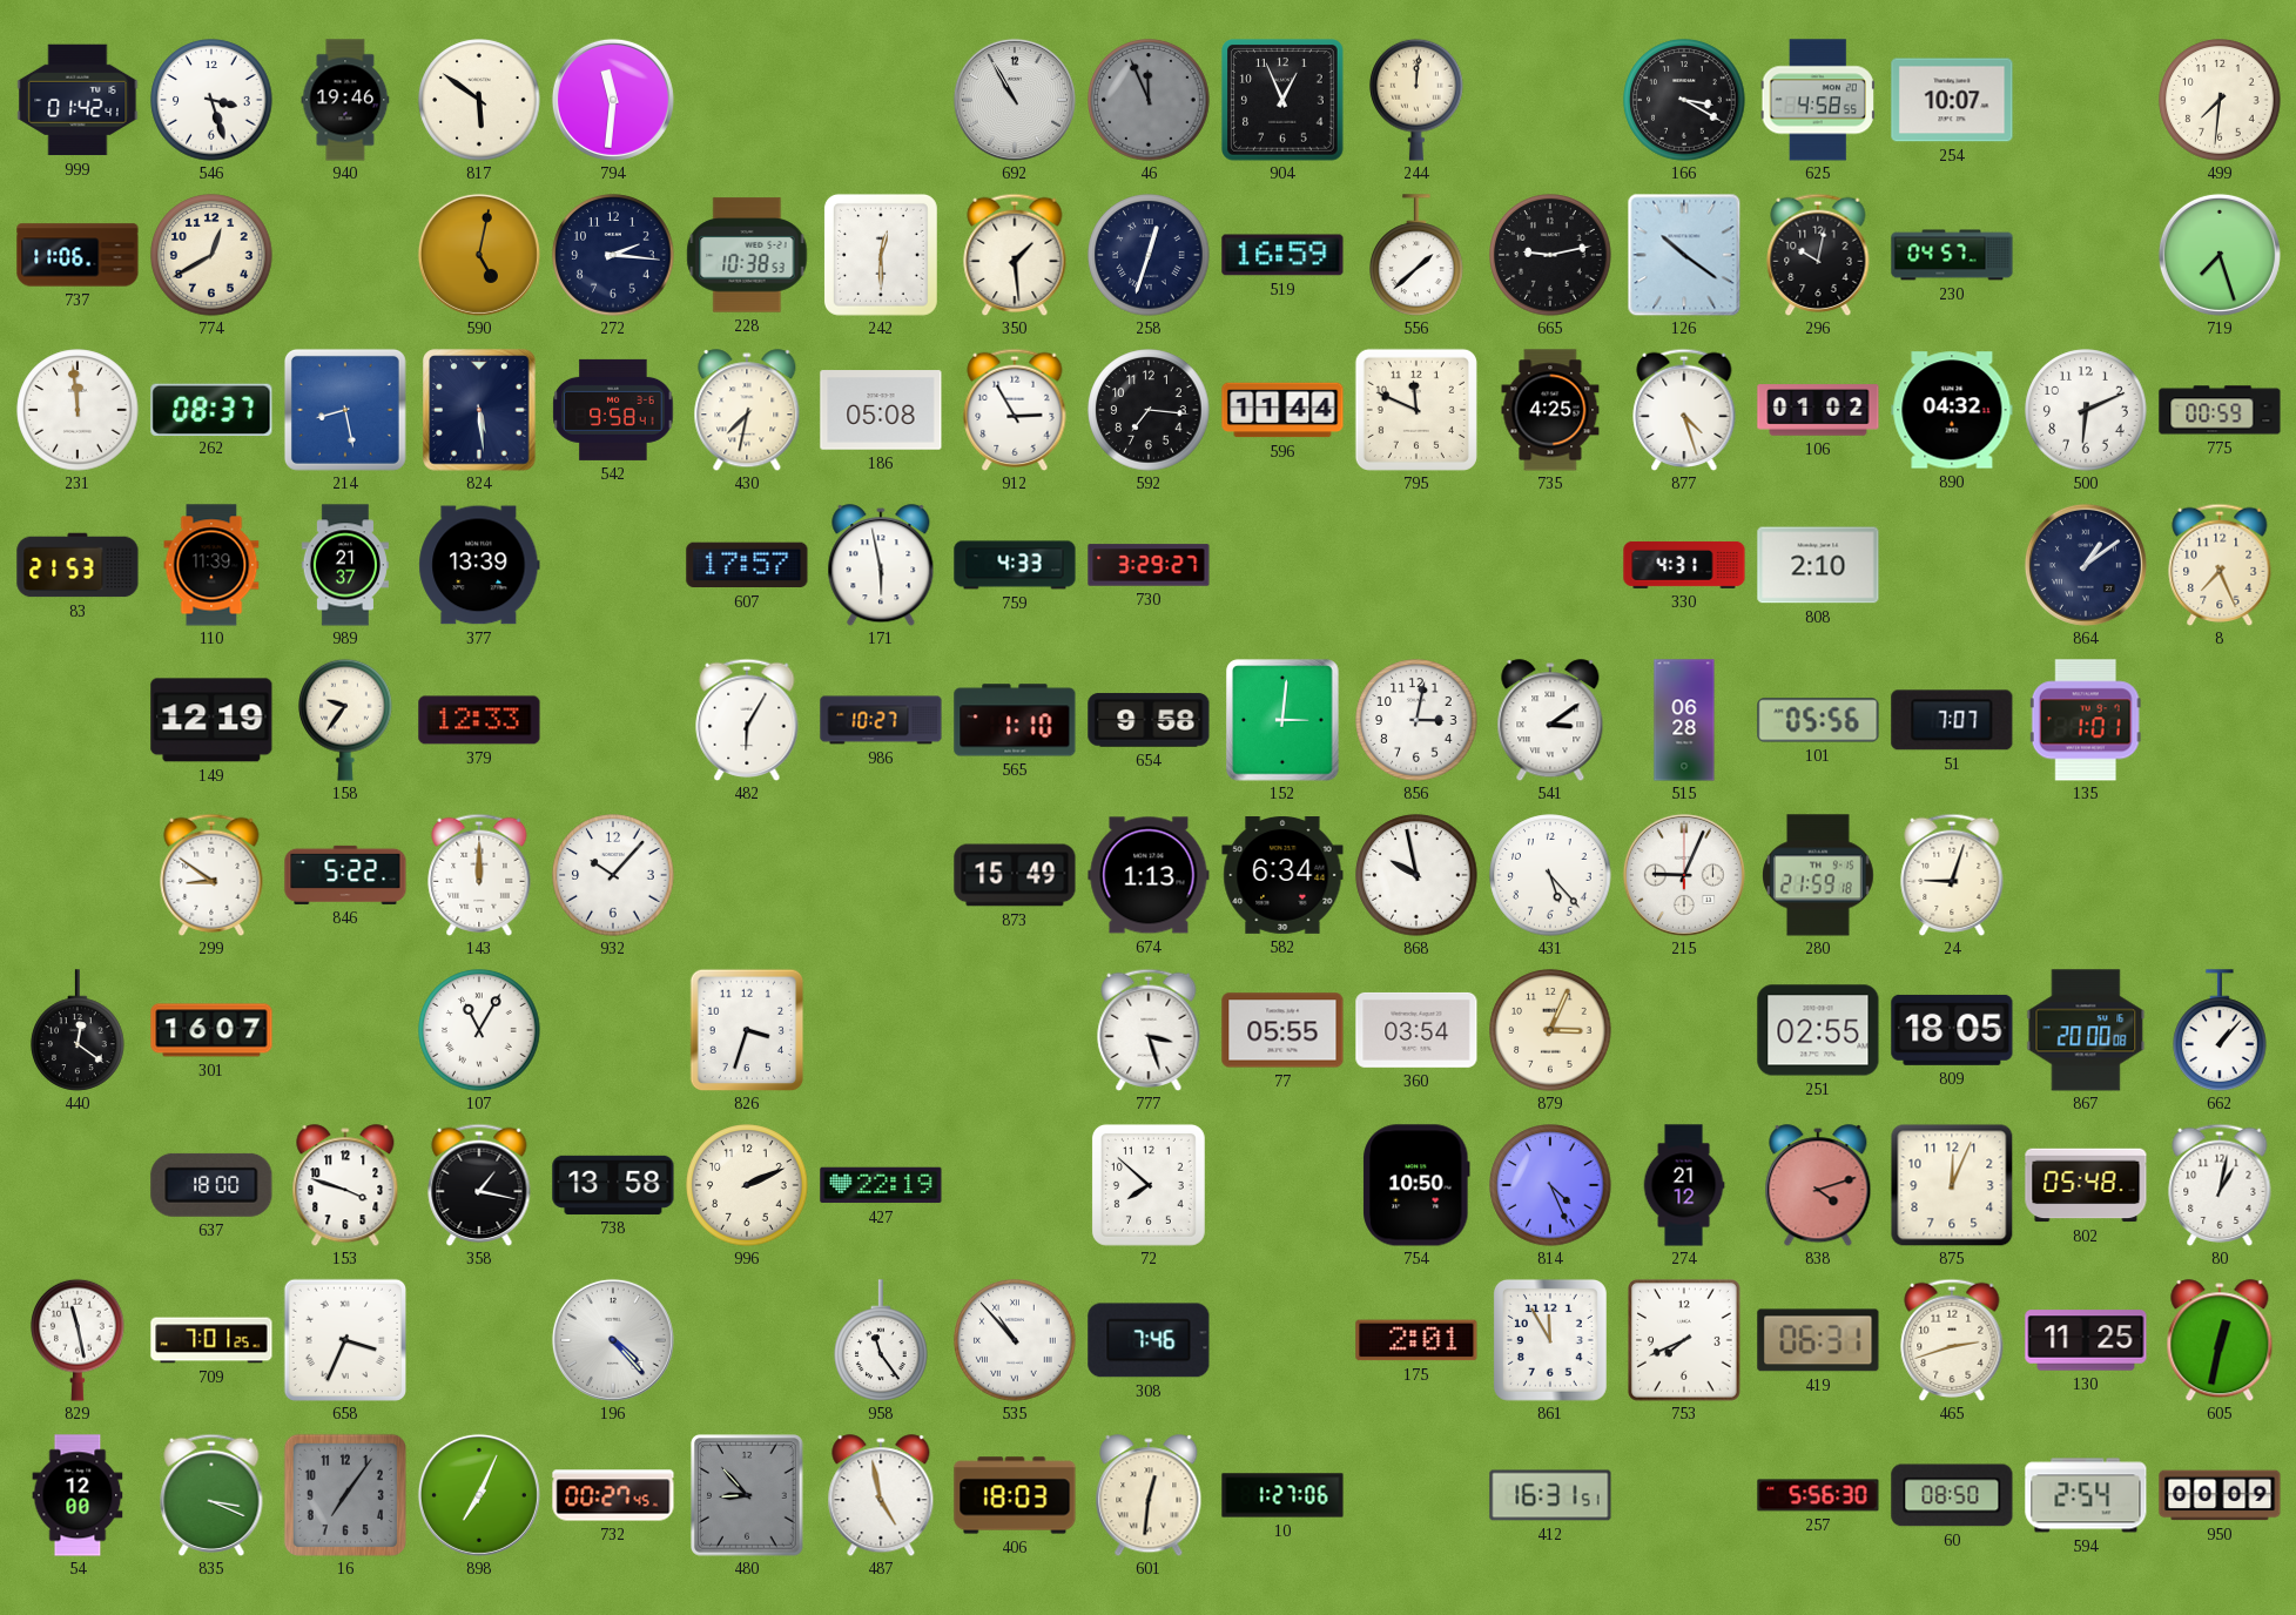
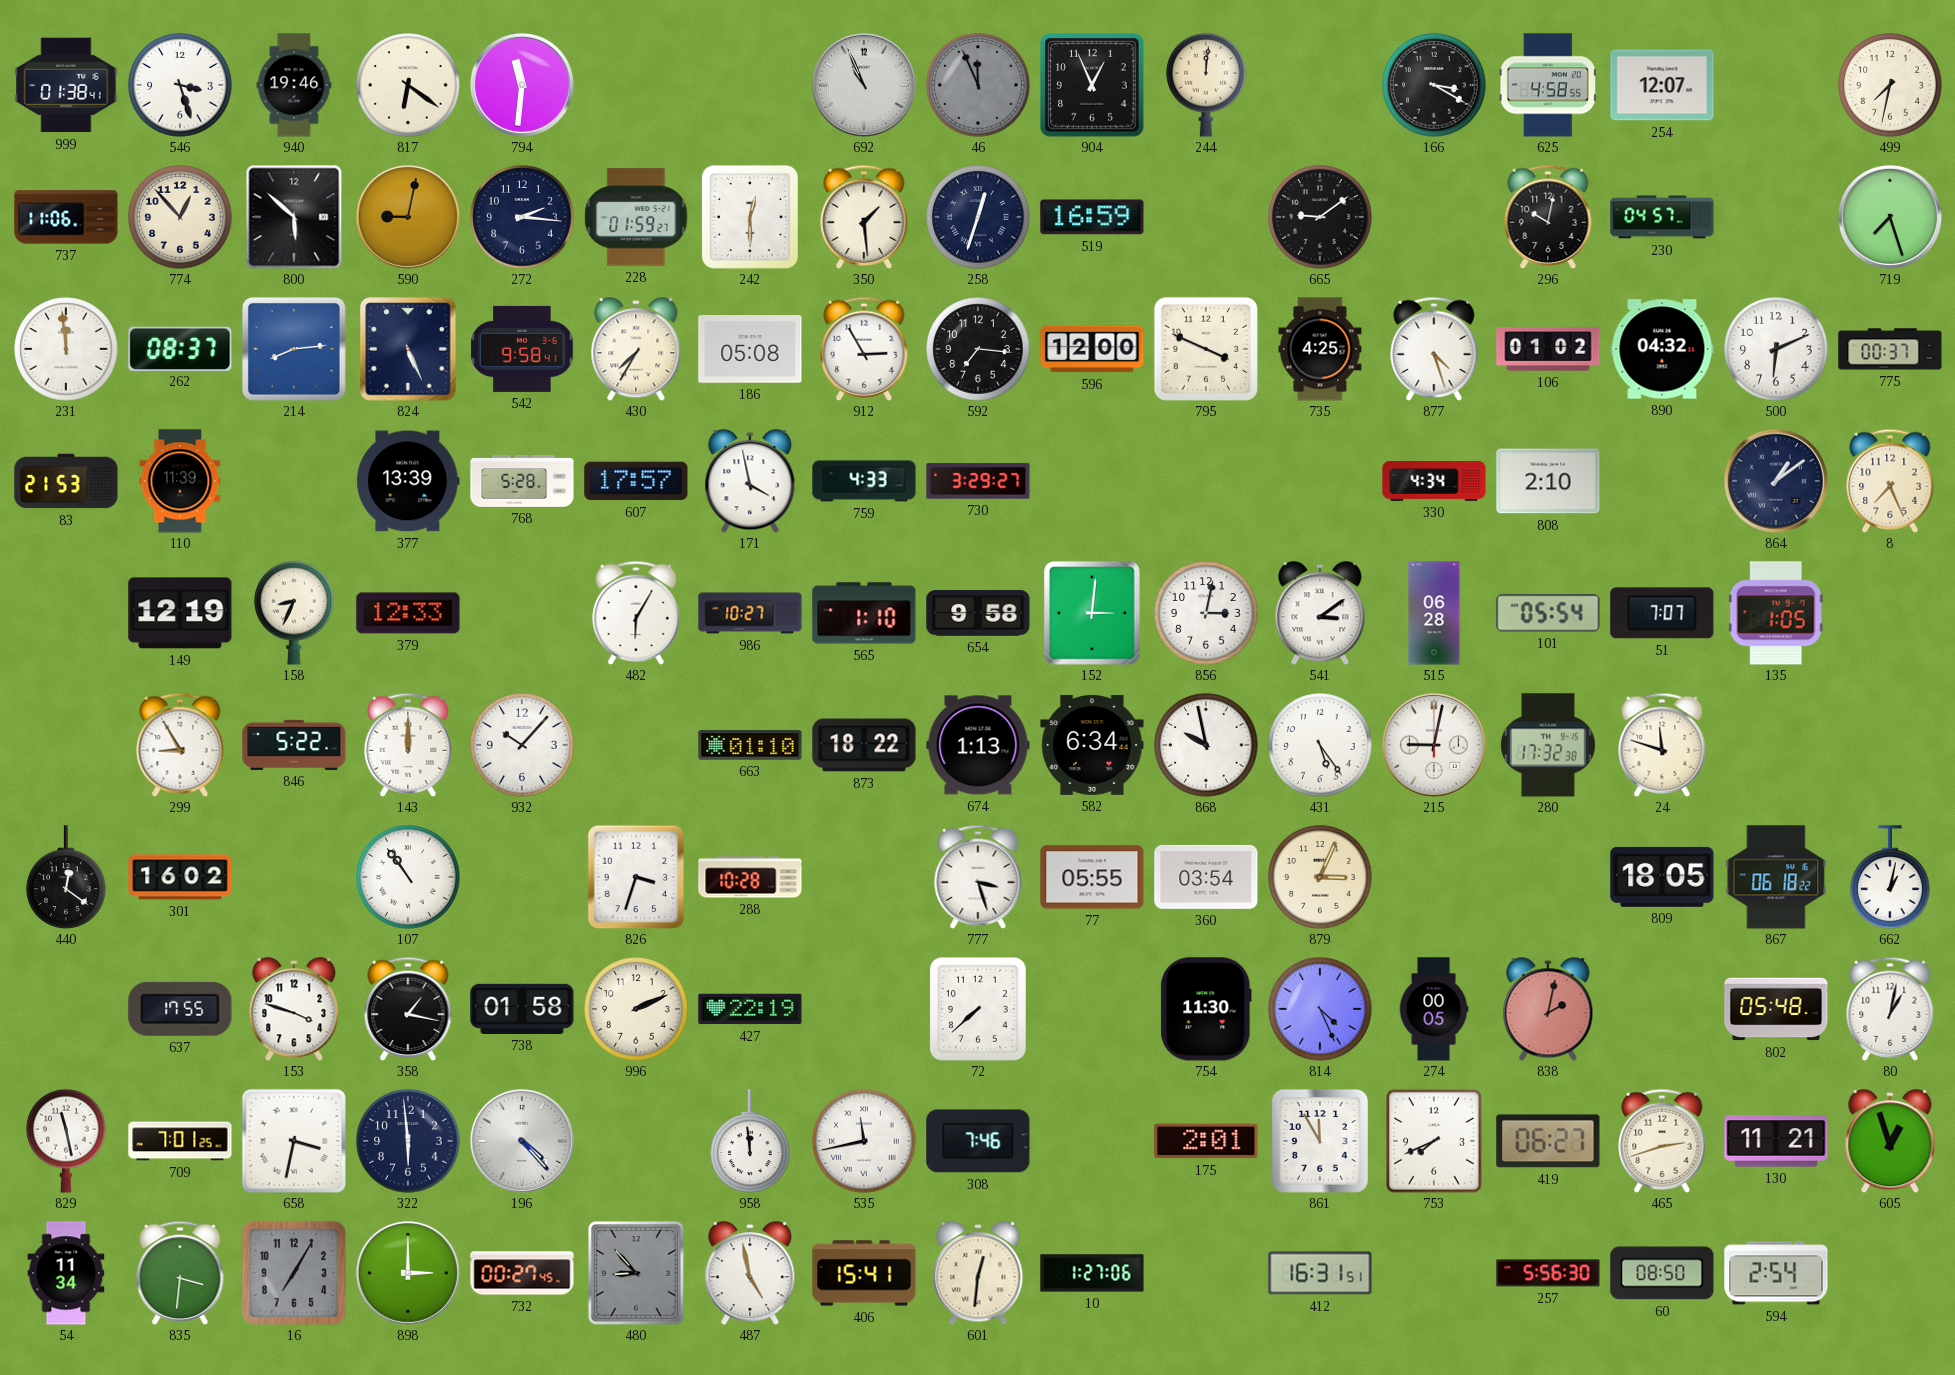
999: 01:42 -> 01:38
817: 5:51 -> 6:21
692: 10:55 -> 10:56
254: 10:07 -> 12:07
499: 7:31 -> 7:32
774: 12:40 -> 12:53
800: none -> 5:52
590: 5:02 -> 9:02
228: 10:38 -> 01:59
556: 1:38 -> none
665: 9:13 -> 9:09
126: 10:21 -> none
214: 8:28 -> 8:14
824: 5:29 -> 5:26
430: 7:32 -> 7:35
596: 11:44 -> 12:00
795: 11:49 -> 3:49
775: 00:59 -> 00:37
989: 21:37 -> none
768: none -> 5:28
171: 5:58 -> 3:58
330: 4:31 -> 4:34
158: 9:36 -> 8:34
101: 05:56 -> 05:54
135: 1:01 -> 1:05
299: 8:51 -> 8:55
663: none -> 01:10
873: 15:49 -> 18:22
431: 5:23 -> 5:24
215: 9:04 -> 9:02
280: 21:59 -> 17:32
24: 9:03 -> 11:48
301: 16:07 -> 16:02
107: 11:05 -> 10:54
288: none -> 10:28
251: 02:55 -> none
867: 20:00 -> 06:18
662: 1:07 -> 1:02
637: 18:00 -> 17:55
738: 13:58 -> 01:58
72: 7:52 -> 7:38
754: 10:50 -> 11:30
274: 21:12 -> 00:05
838: 4:12 -> 2:02
875: 12:04 -> none
658: 3:34 -> 3:32
322: none -> 5:59
958: 11:24 -> 11:59
535: 10:53 -> 11:43
419: 06:31 -> 06:27
130: 11:25 -> 11:21
605: 12:32 -> 12:57
54: 12:00 -> 11:34
835: 3:19 -> 3:31
16: 7:06 -> 7:05
898: 7:04 -> 3:00
406: 18:03 -> 15:41
950: 00:09 -> none
